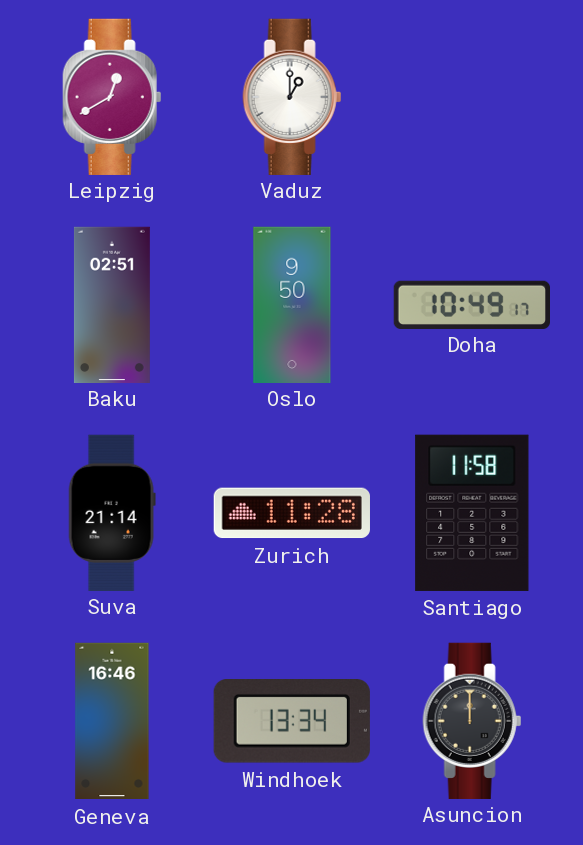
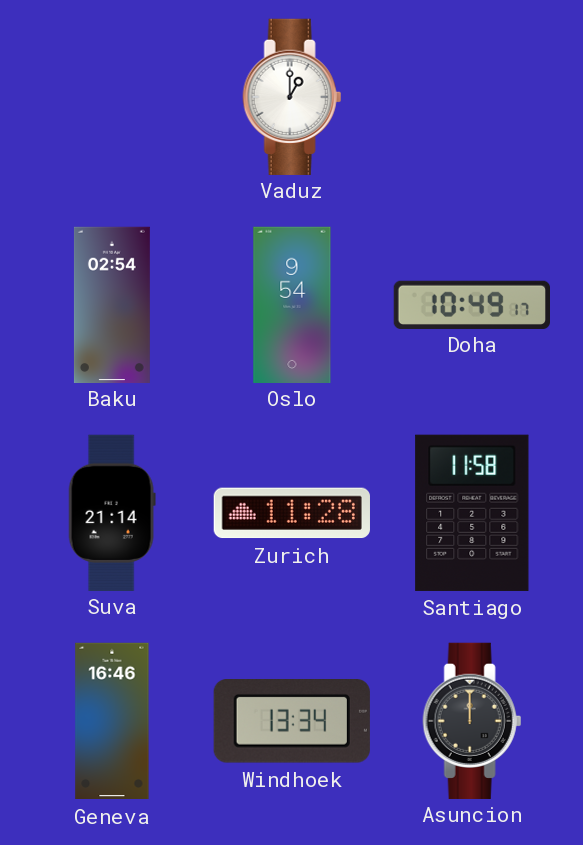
Leipzig: 12:40 -> none
Baku: 02:51 -> 02:54
Oslo: 9:50 -> 9:54
